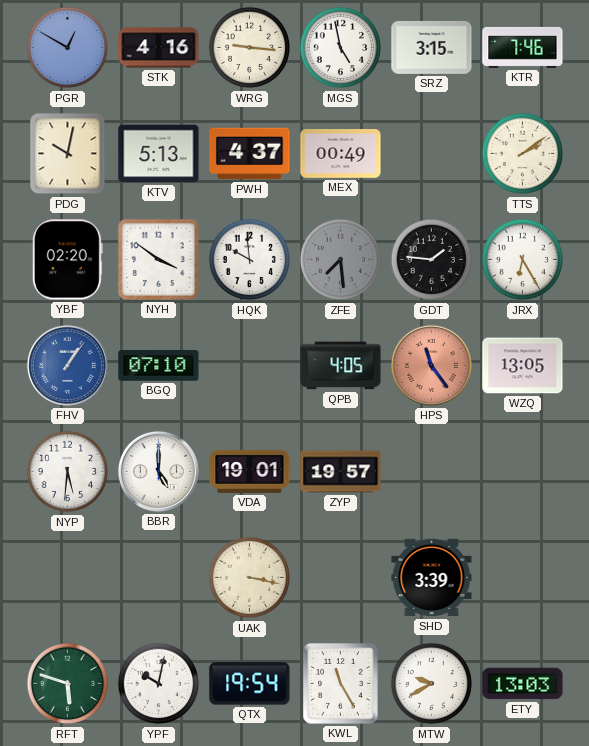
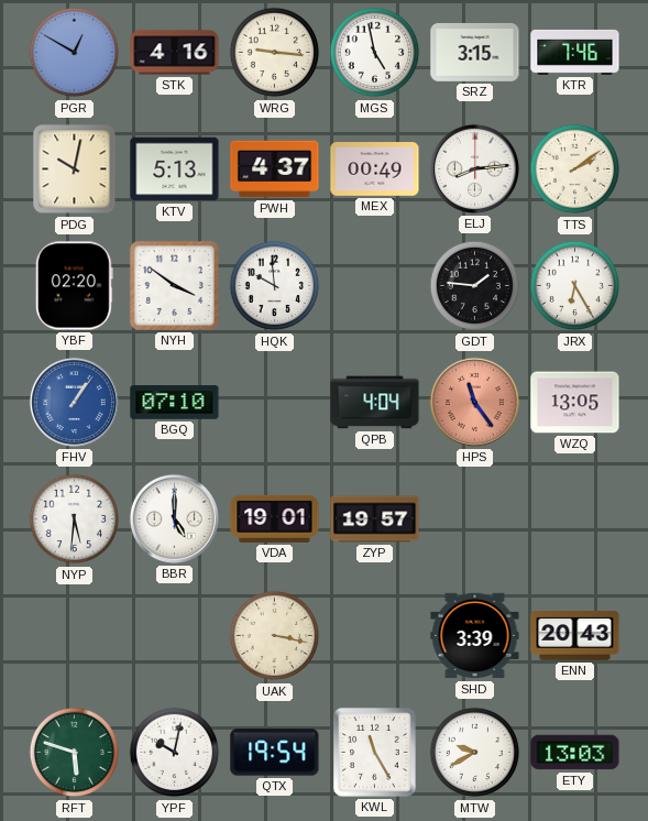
ELJ: none -> 8:14
ZFE: 7:29 -> none
QPB: 4:05 -> 4:04
ENN: none -> 20:43
